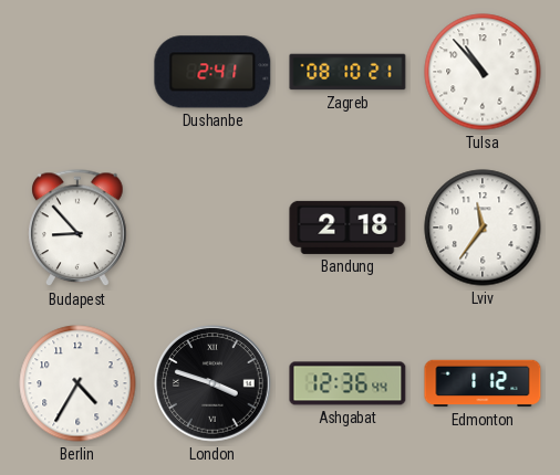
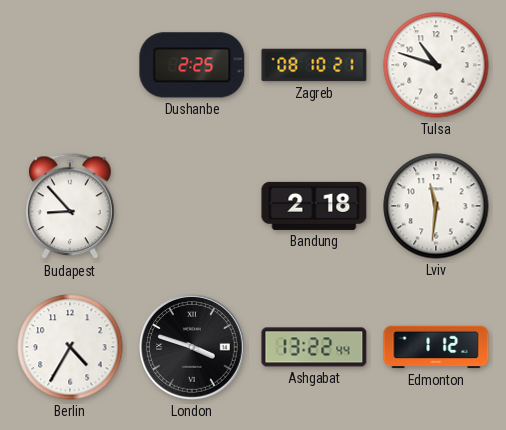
Dushanbe: 2:41 -> 2:25
Tulsa: 10:53 -> 10:48
Lviv: 11:36 -> 11:31
Ashgabat: 12:36 -> 13:22
